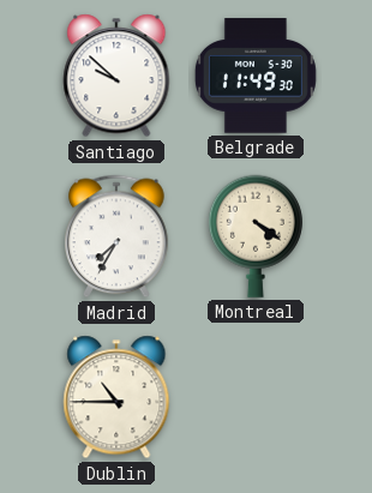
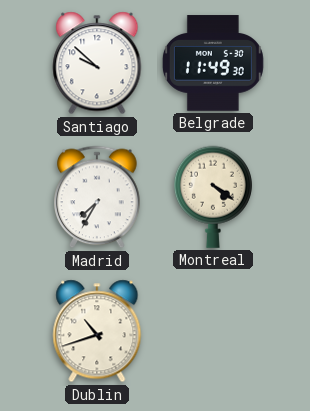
Dublin: 10:45 -> 10:42
